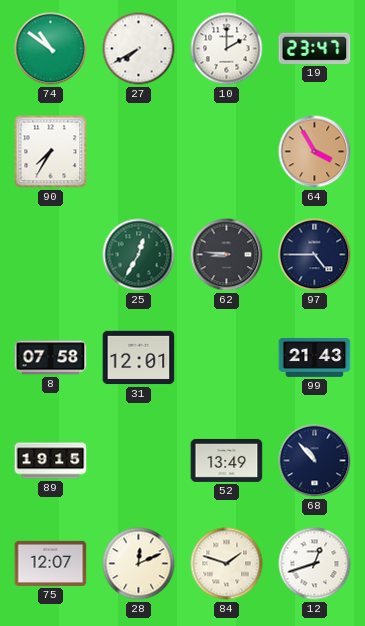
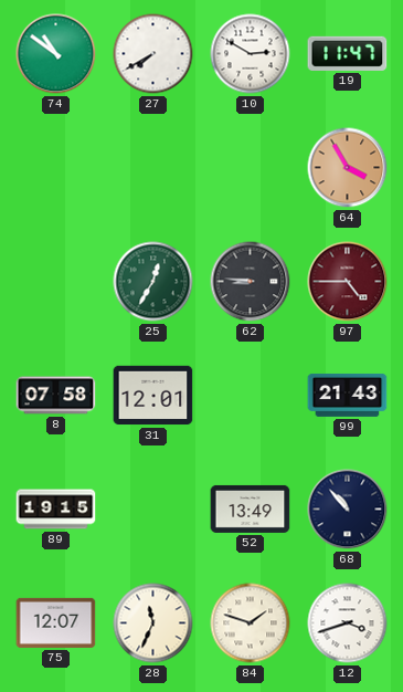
10: 2:00 -> 2:50
19: 23:47 -> 11:47
90: 7:35 -> none
97 dial: navy -> burgundy
28: 12:11 -> 11:34
12: 12:42 -> 3:42
